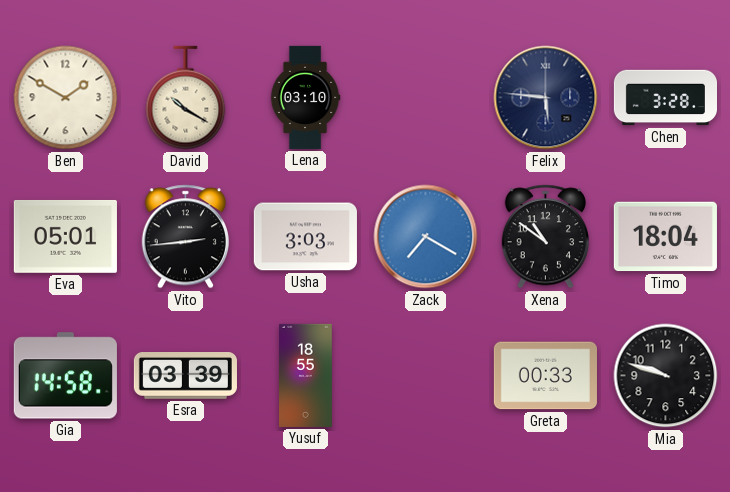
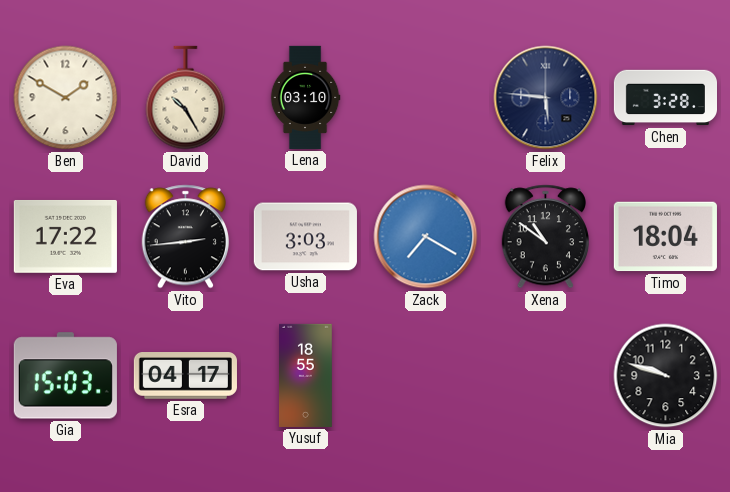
David: 10:20 -> 10:25
Eva: 05:01 -> 17:22
Gia: 14:58 -> 15:03
Esra: 03:39 -> 04:17
Greta: 00:33 -> none
